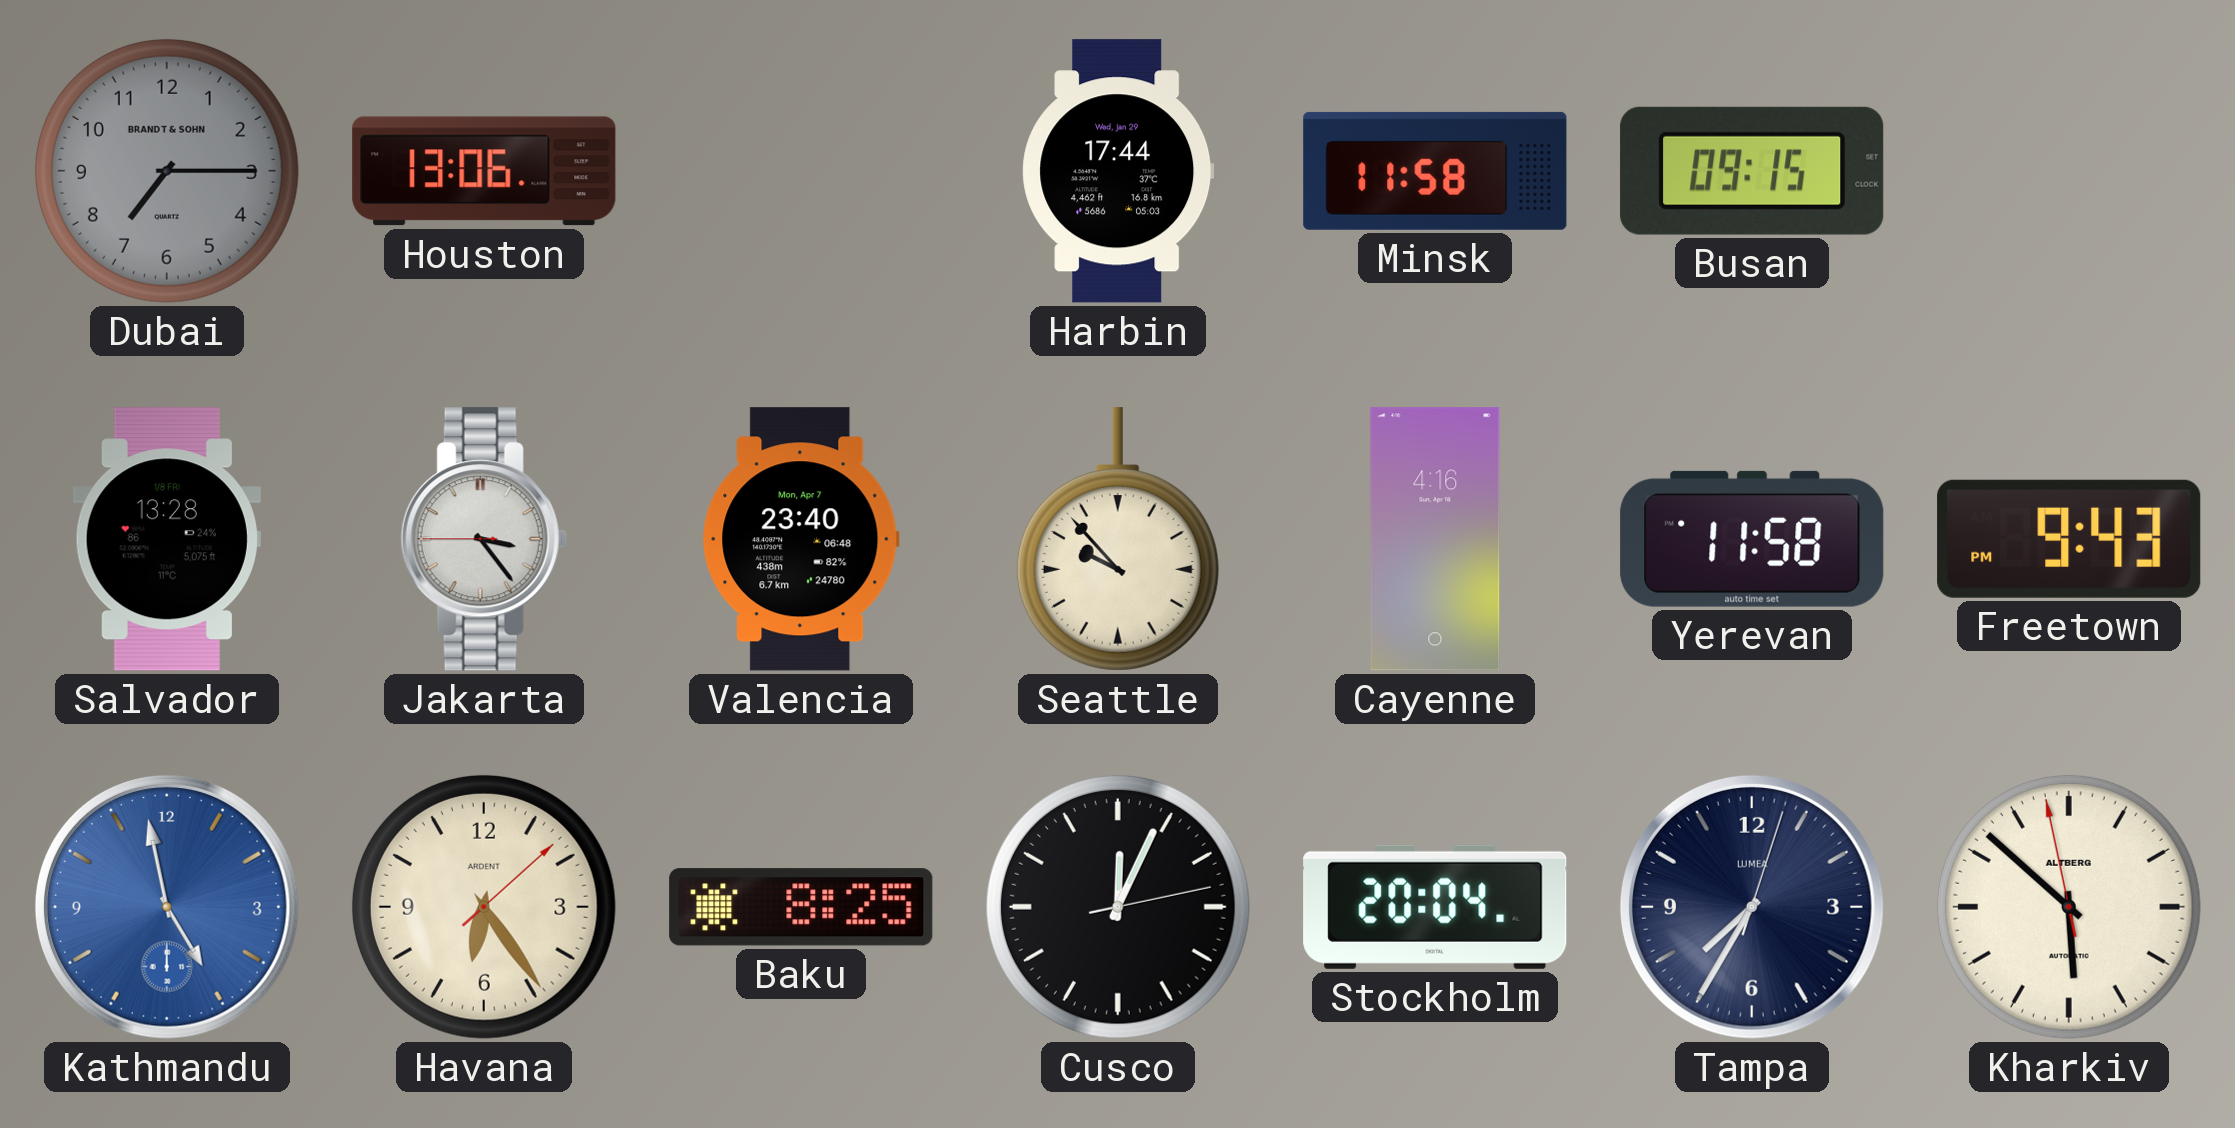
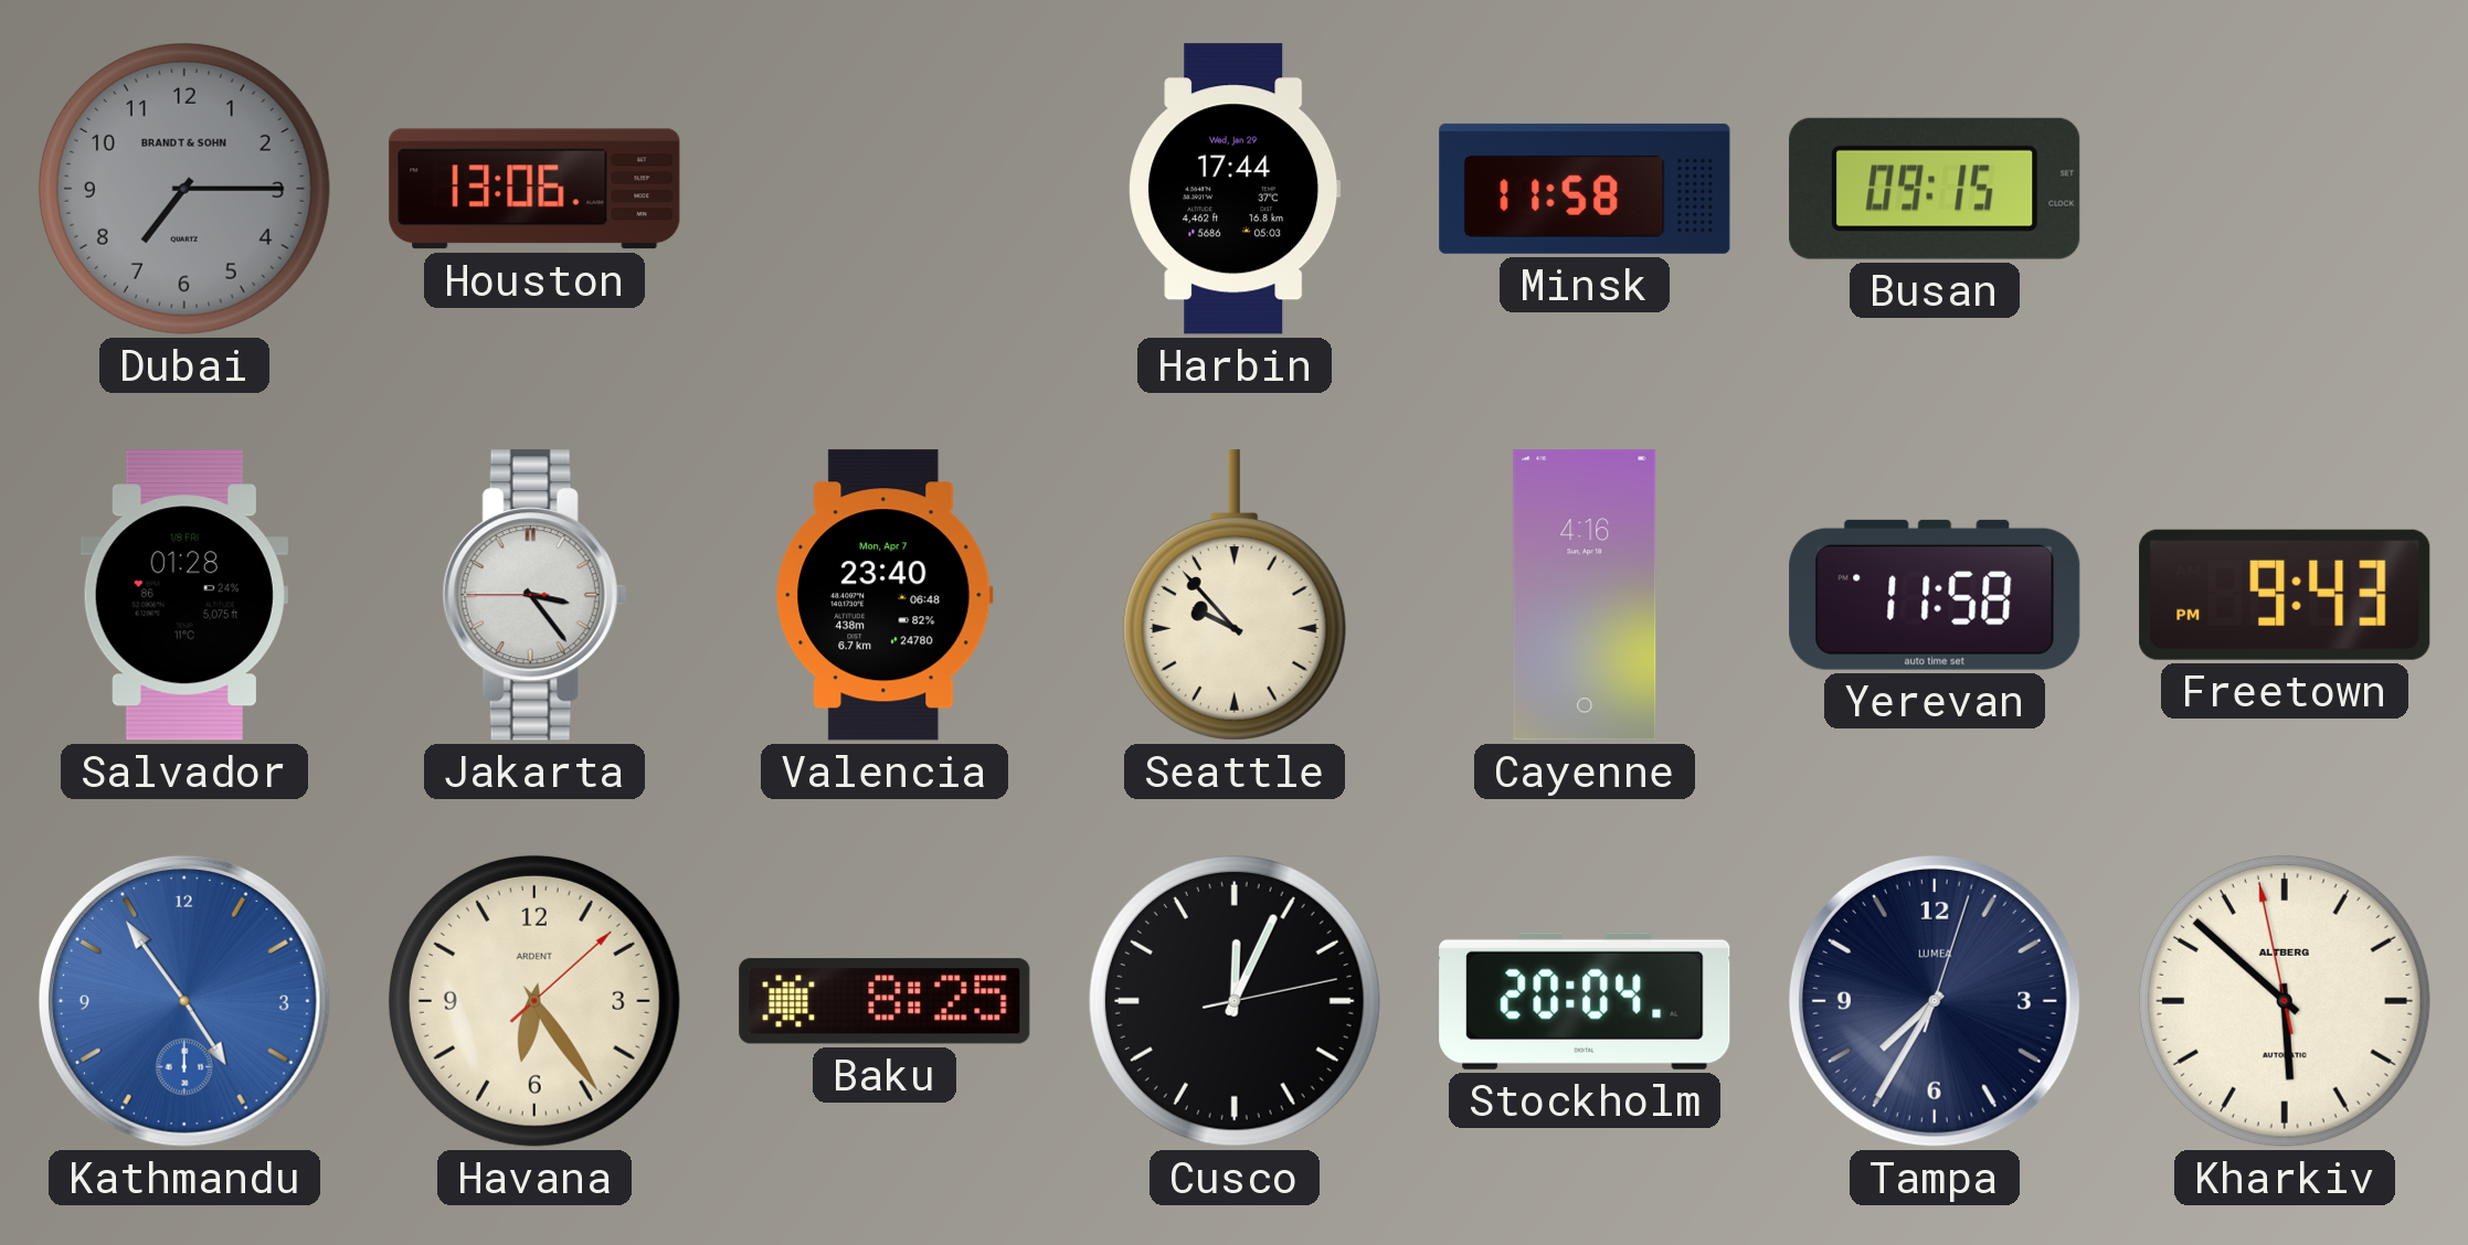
Salvador: 13:28 -> 01:28
Kathmandu: 4:58 -> 4:54
